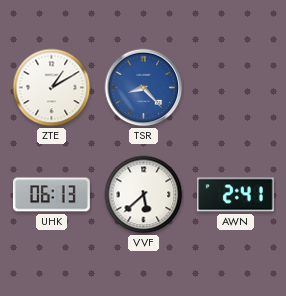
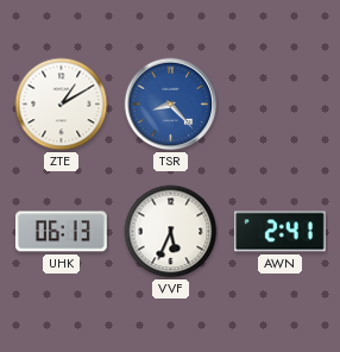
VVF: 5:38 -> 5:34
